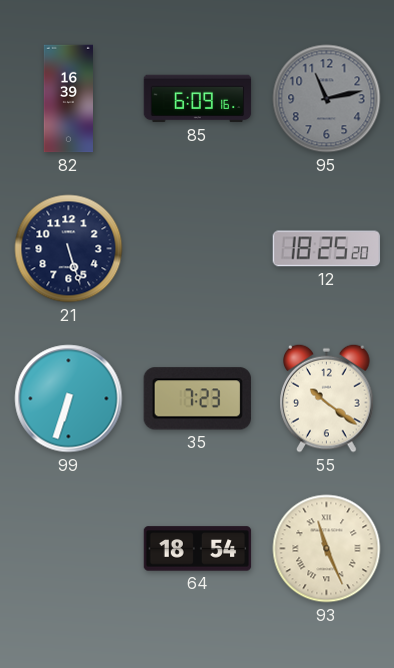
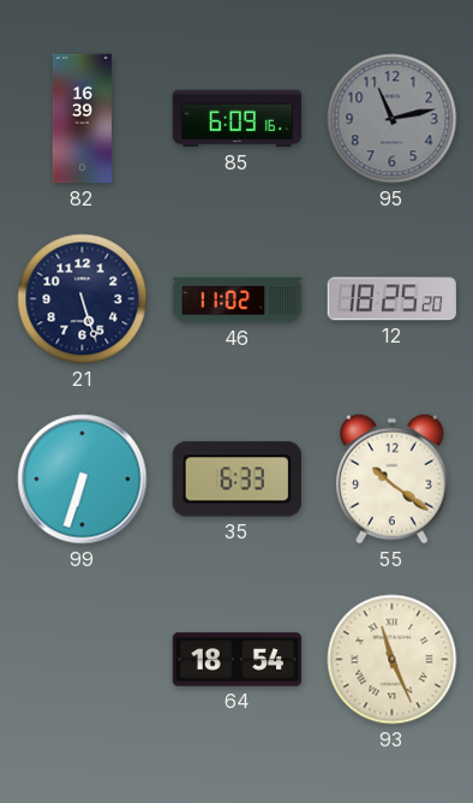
46: none -> 11:02
35: 7:23 -> 6:33
